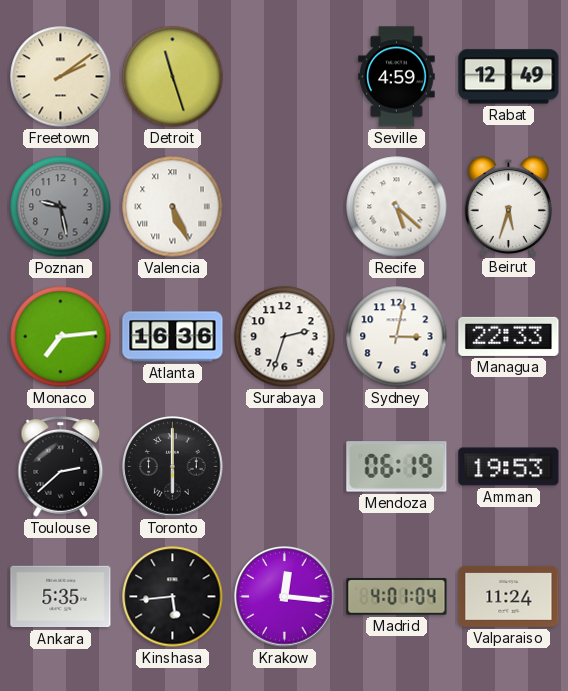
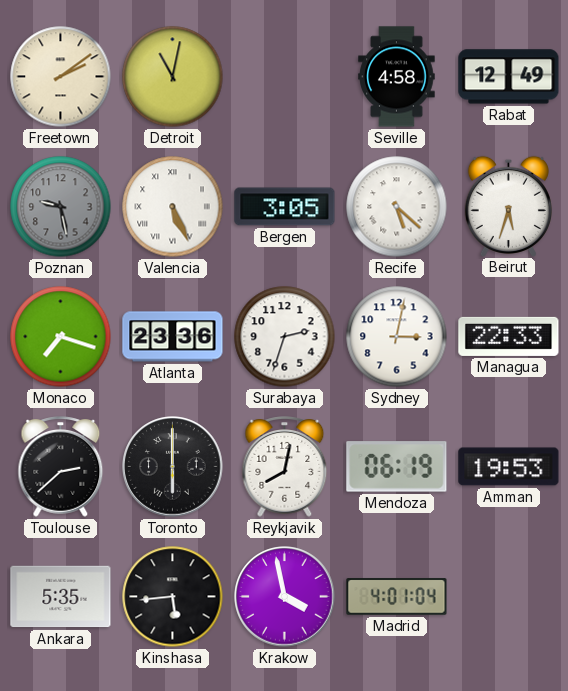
Detroit: 11:27 -> 11:02
Seville: 4:59 -> 4:58
Bergen: none -> 3:05
Monaco: 7:14 -> 7:18
Atlanta: 16:36 -> 23:36
Reykjavik: none -> 8:02
Krakow: 12:16 -> 3:58
Valparaiso: 11:24 -> none
